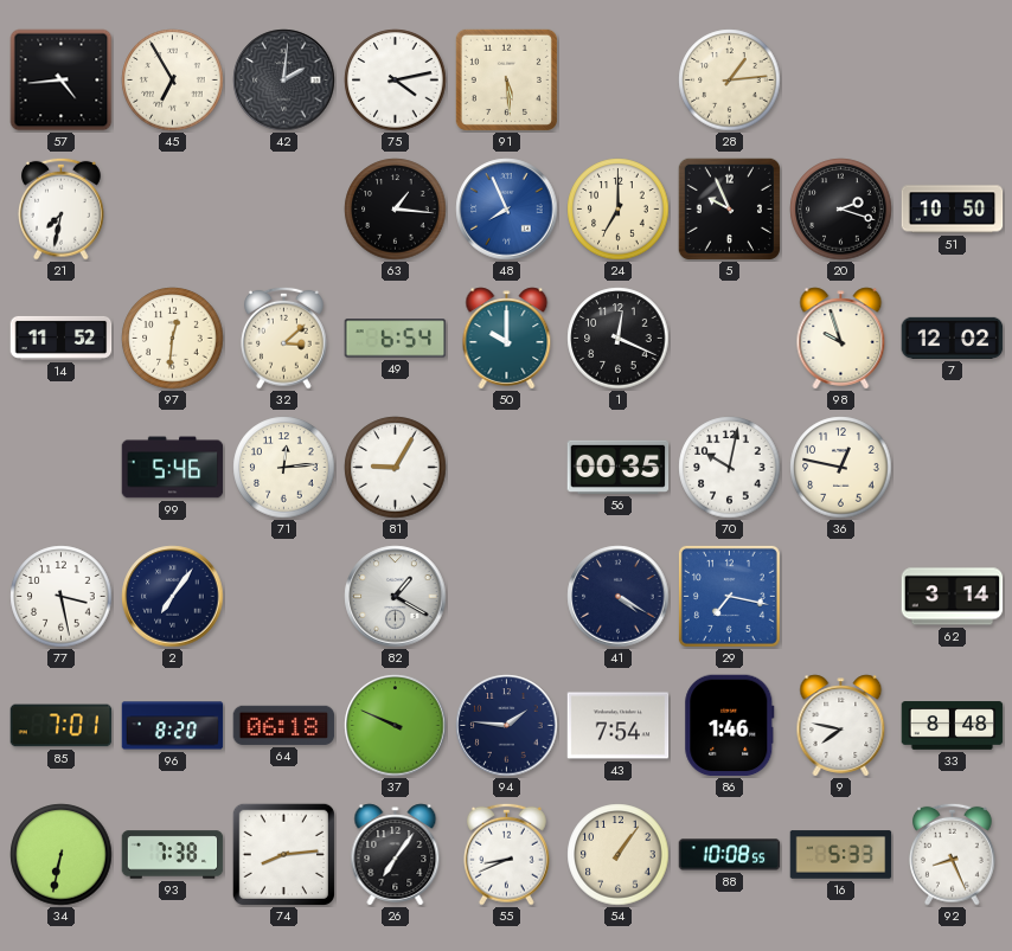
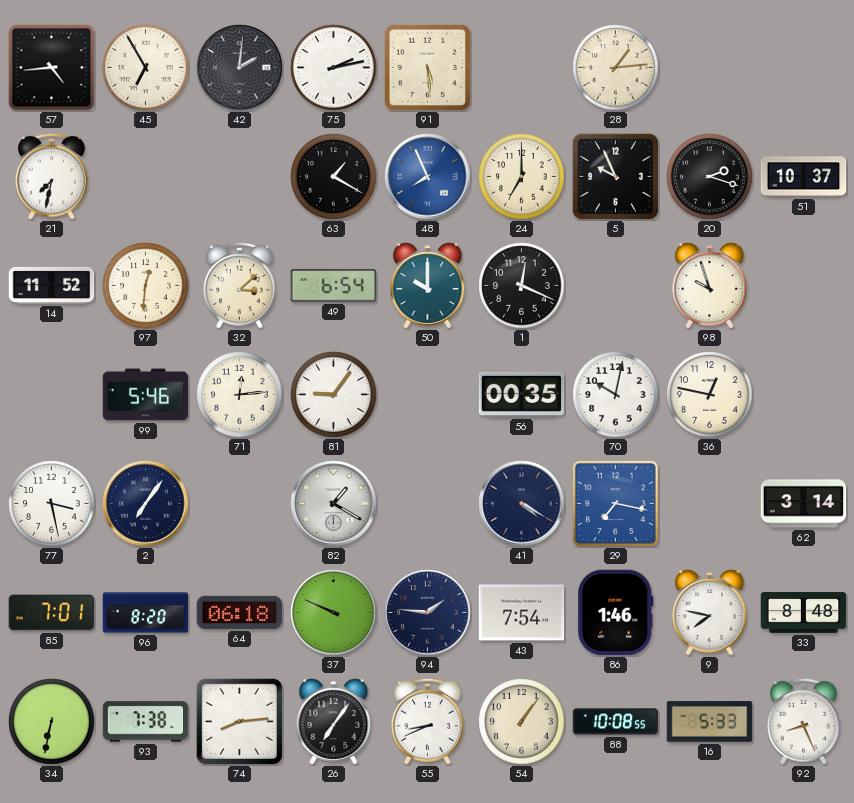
75: 4:13 -> 2:13
63: 1:16 -> 1:20
51: 10:50 -> 10:37
7: 12:02 -> none
81: 9:05 -> 9:06
